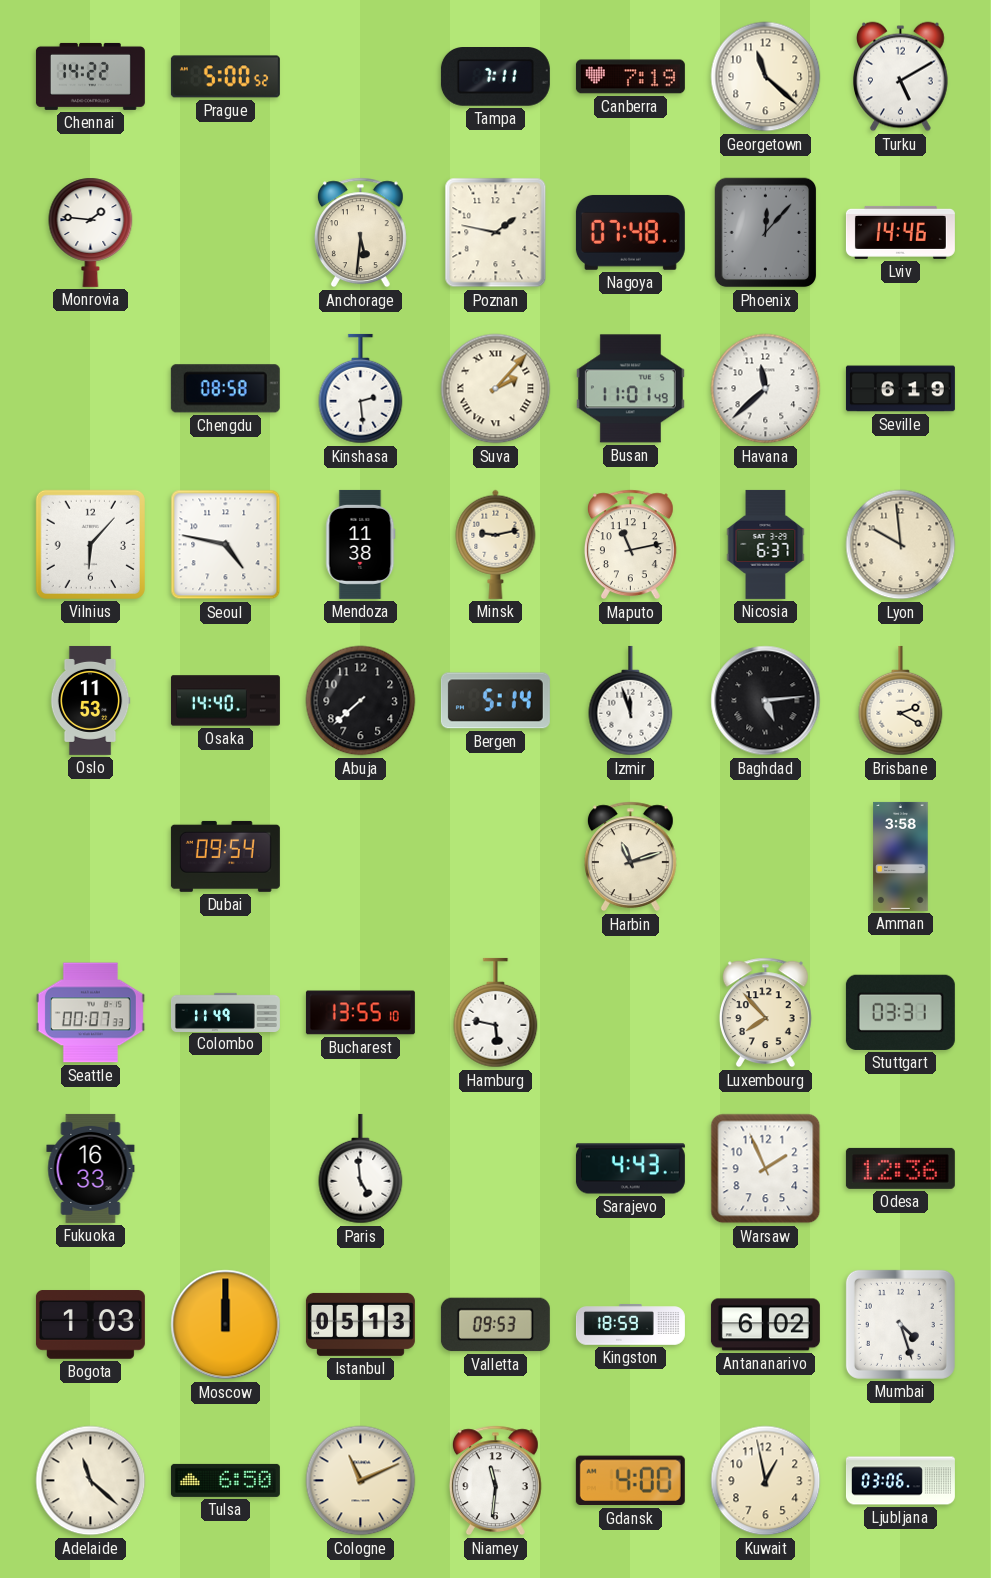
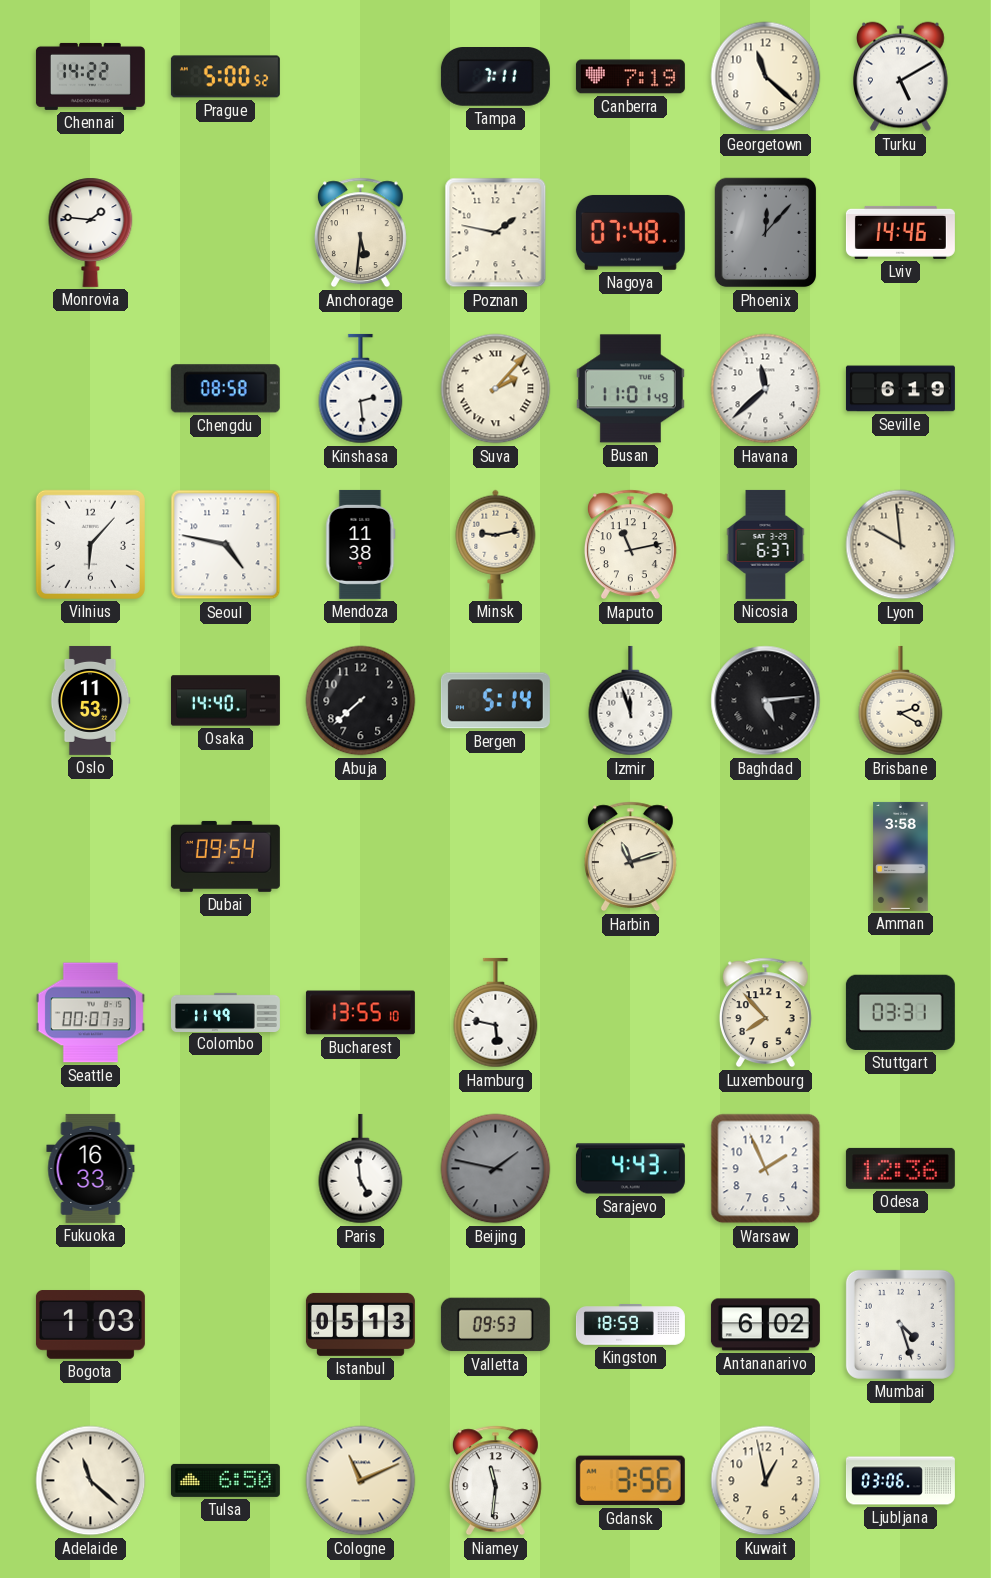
Beijing: none -> 1:47
Moscow: 12:00 -> none
Gdansk: 4:00 -> 3:56
